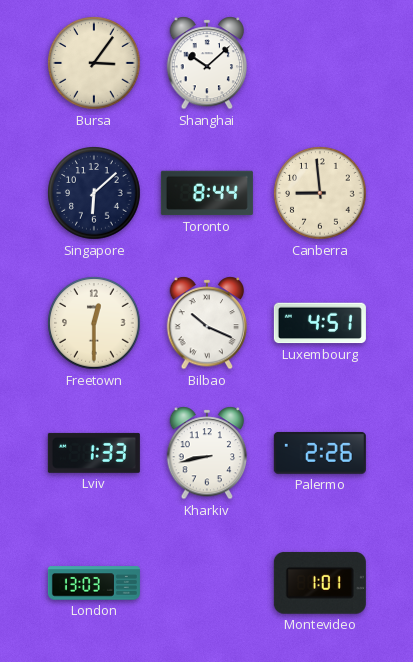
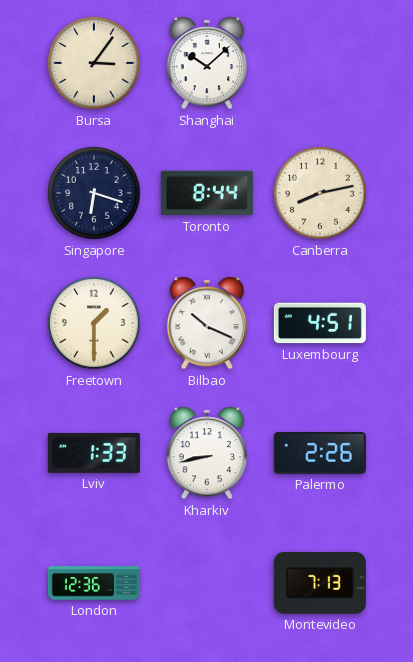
Singapore: 6:08 -> 6:18
Canberra: 8:59 -> 8:13
Freetown: 12:30 -> 1:30
London: 13:03 -> 12:36
Montevideo: 1:01 -> 7:13
